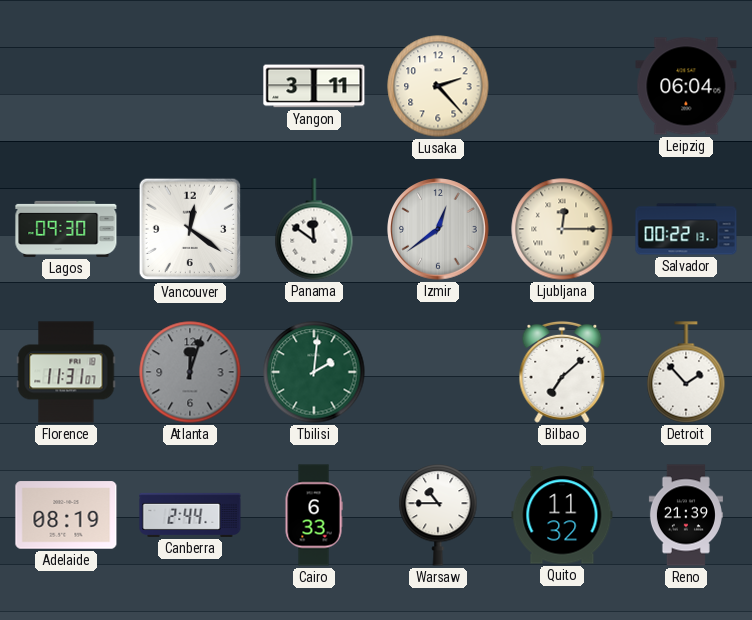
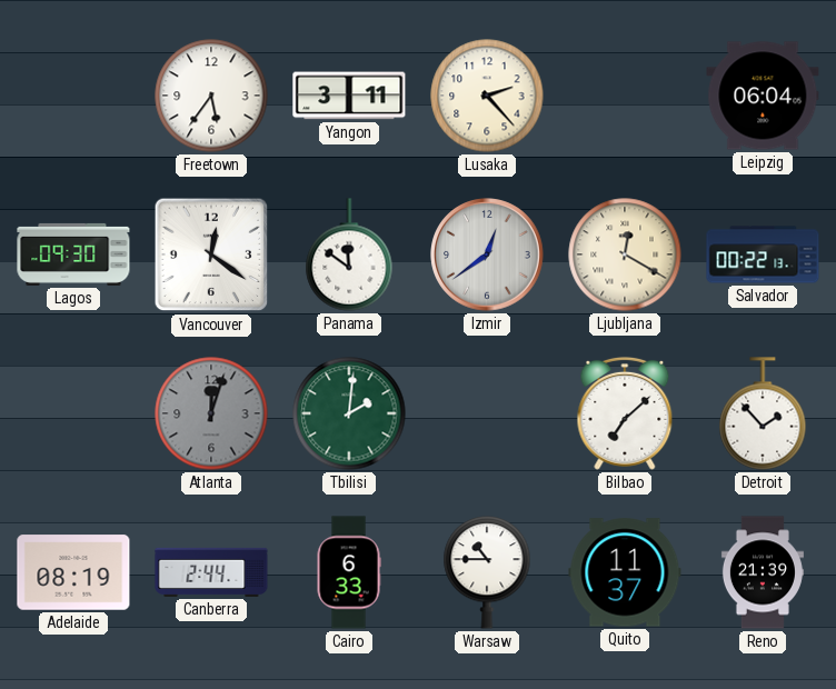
Freetown: none -> 5:36
Ljubljana: 12:15 -> 12:20
Florence: 11:31 -> none
Quito: 11:32 -> 11:37
